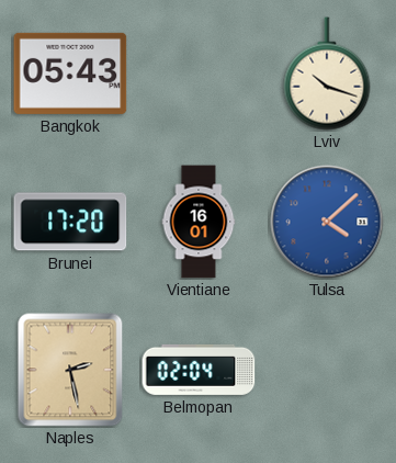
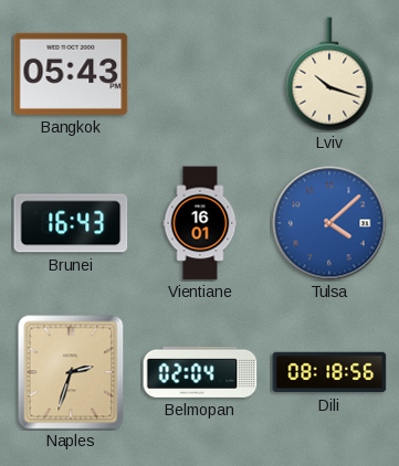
Brunei: 17:20 -> 16:43
Naples: 2:28 -> 2:33
Dili: none -> 08:18
